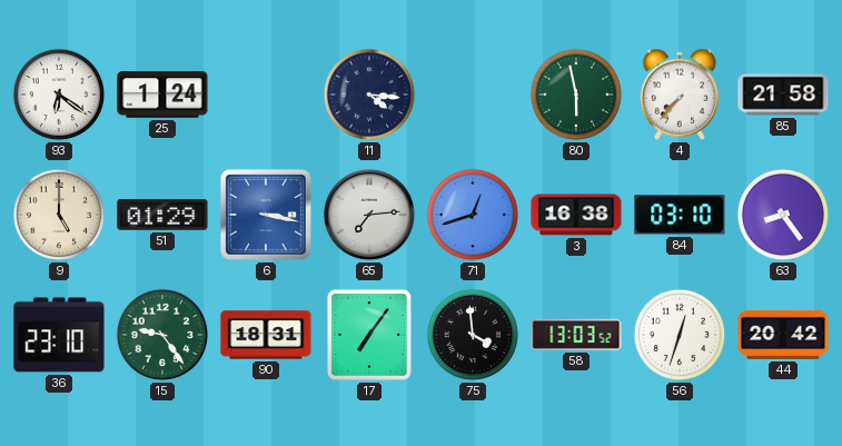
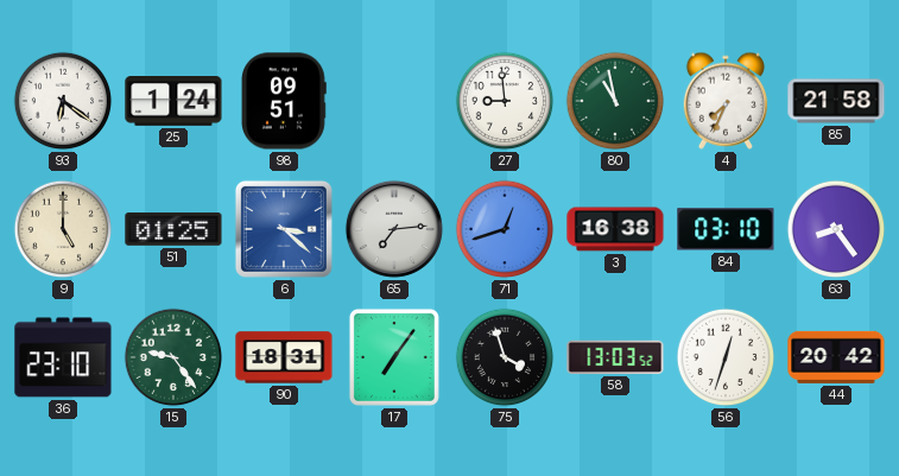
98: none -> 09:51
11: 4:16 -> none
27: none -> 8:59
80: 5:58 -> 10:58
4: 7:37 -> 7:34
51: 01:29 -> 01:25
6: 3:17 -> 3:22
75: 3:59 -> 3:57
